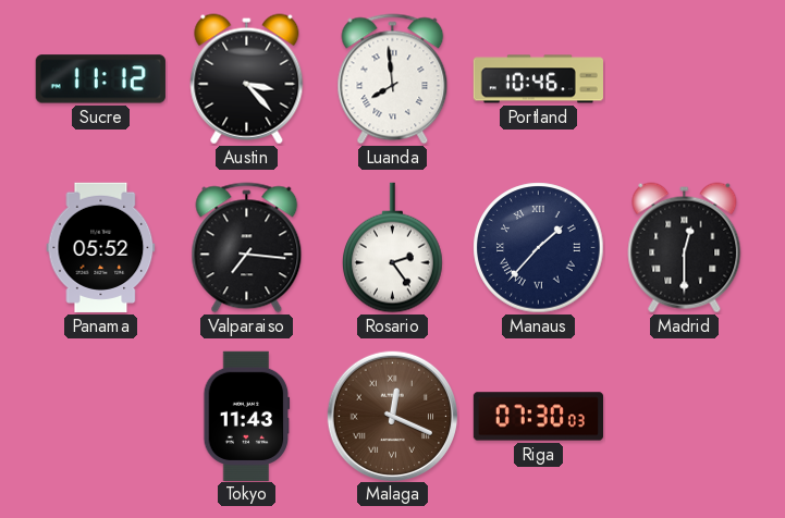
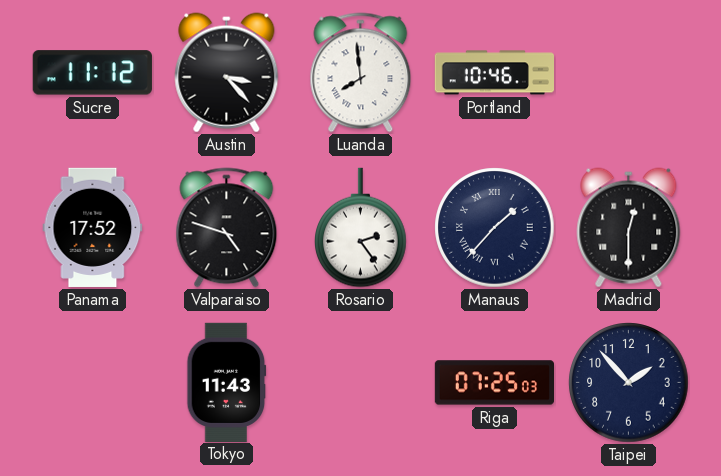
Panama: 05:52 -> 17:52
Valparaiso: 7:16 -> 4:48
Malaga: 12:19 -> none
Riga: 07:30 -> 07:25
Taipei: none -> 1:53
